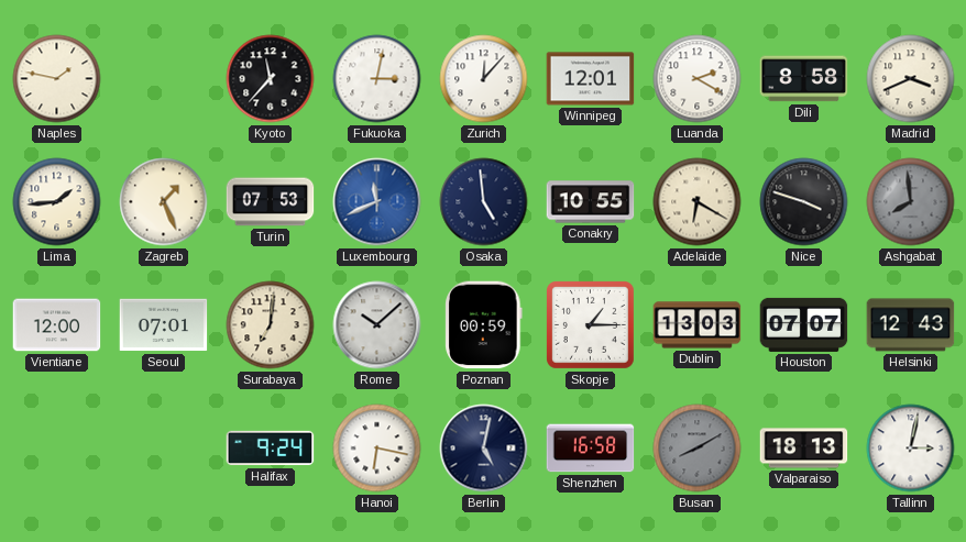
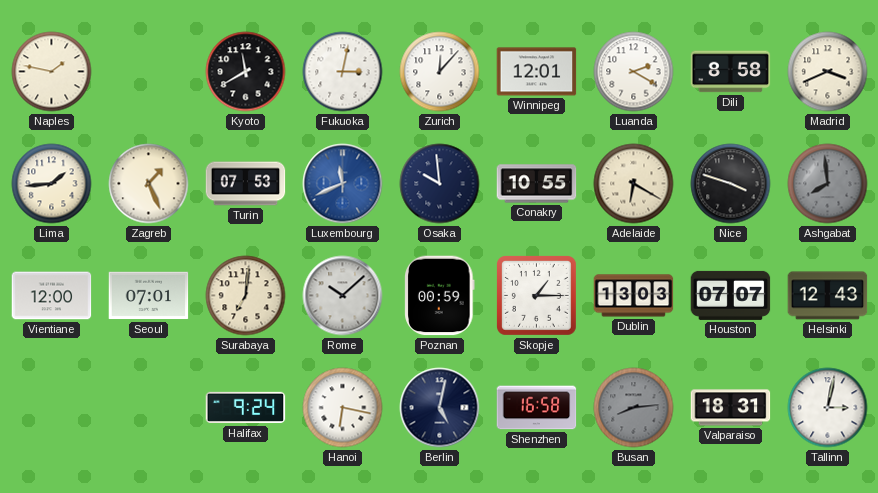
Kyoto: 11:37 -> 11:40
Osaka: 4:59 -> 9:59
Busan: 8:10 -> 8:14
Valparaiso: 18:13 -> 18:31
